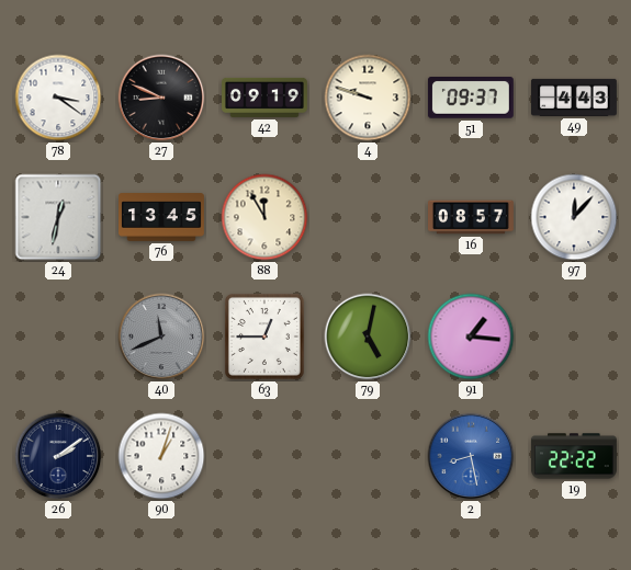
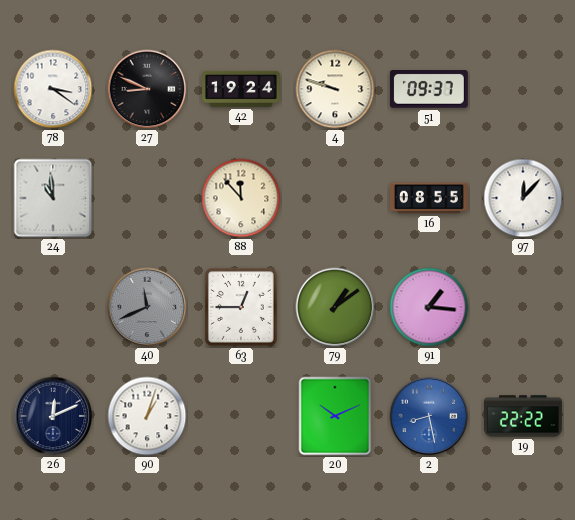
42: 09:19 -> 19:24
49: 4:43 -> none
24: 12:32 -> 10:59
76: 13:45 -> none
88: 11:55 -> 11:53
16: 08:57 -> 08:55
79: 5:02 -> 1:09
26: 2:09 -> 12:11
20: none -> 10:11
